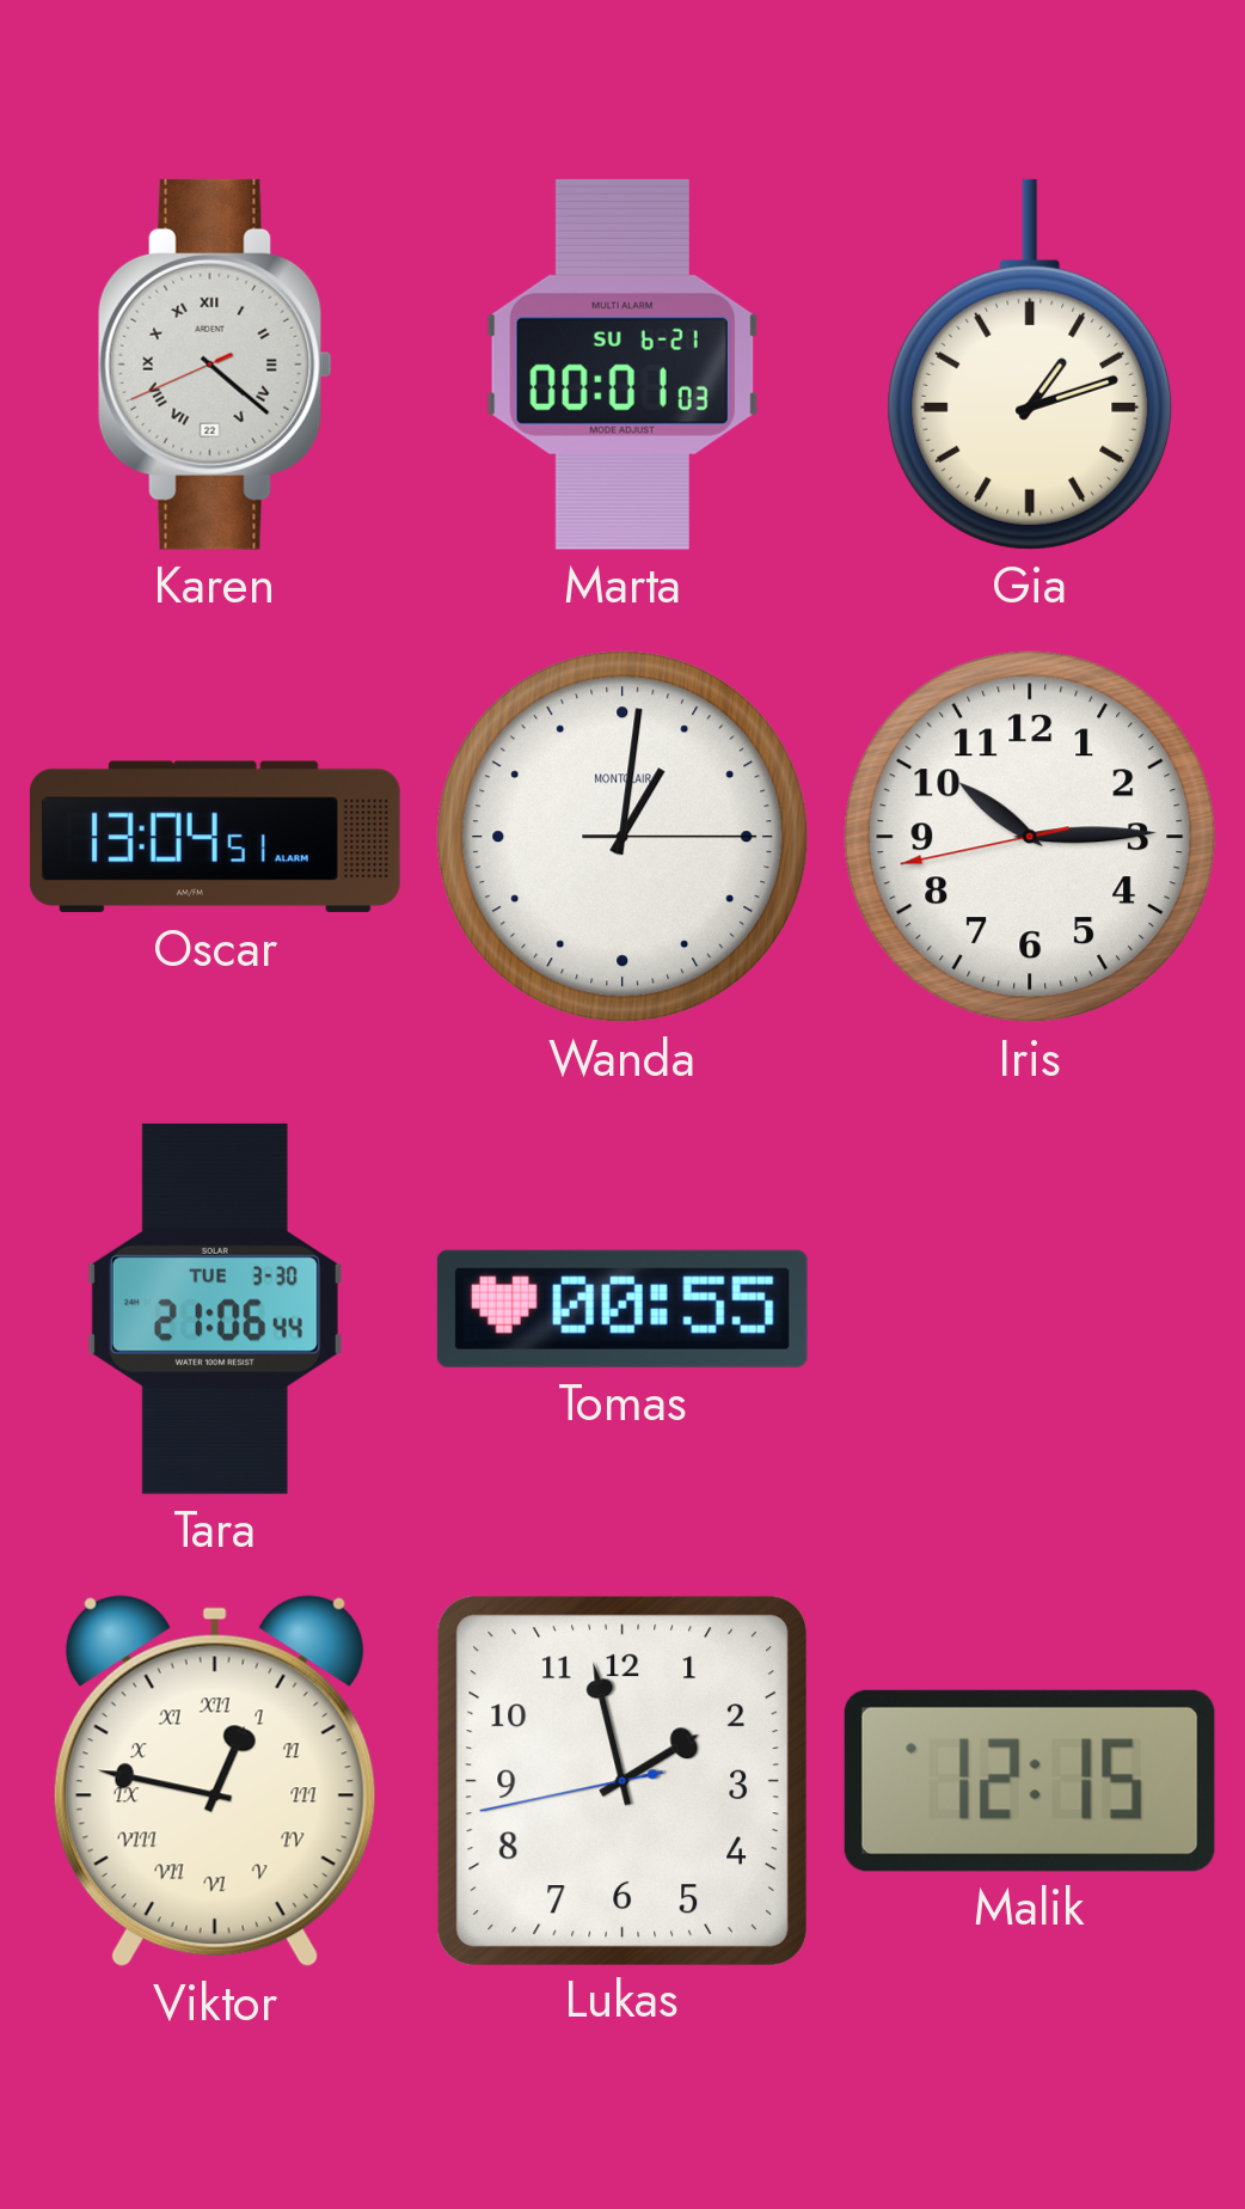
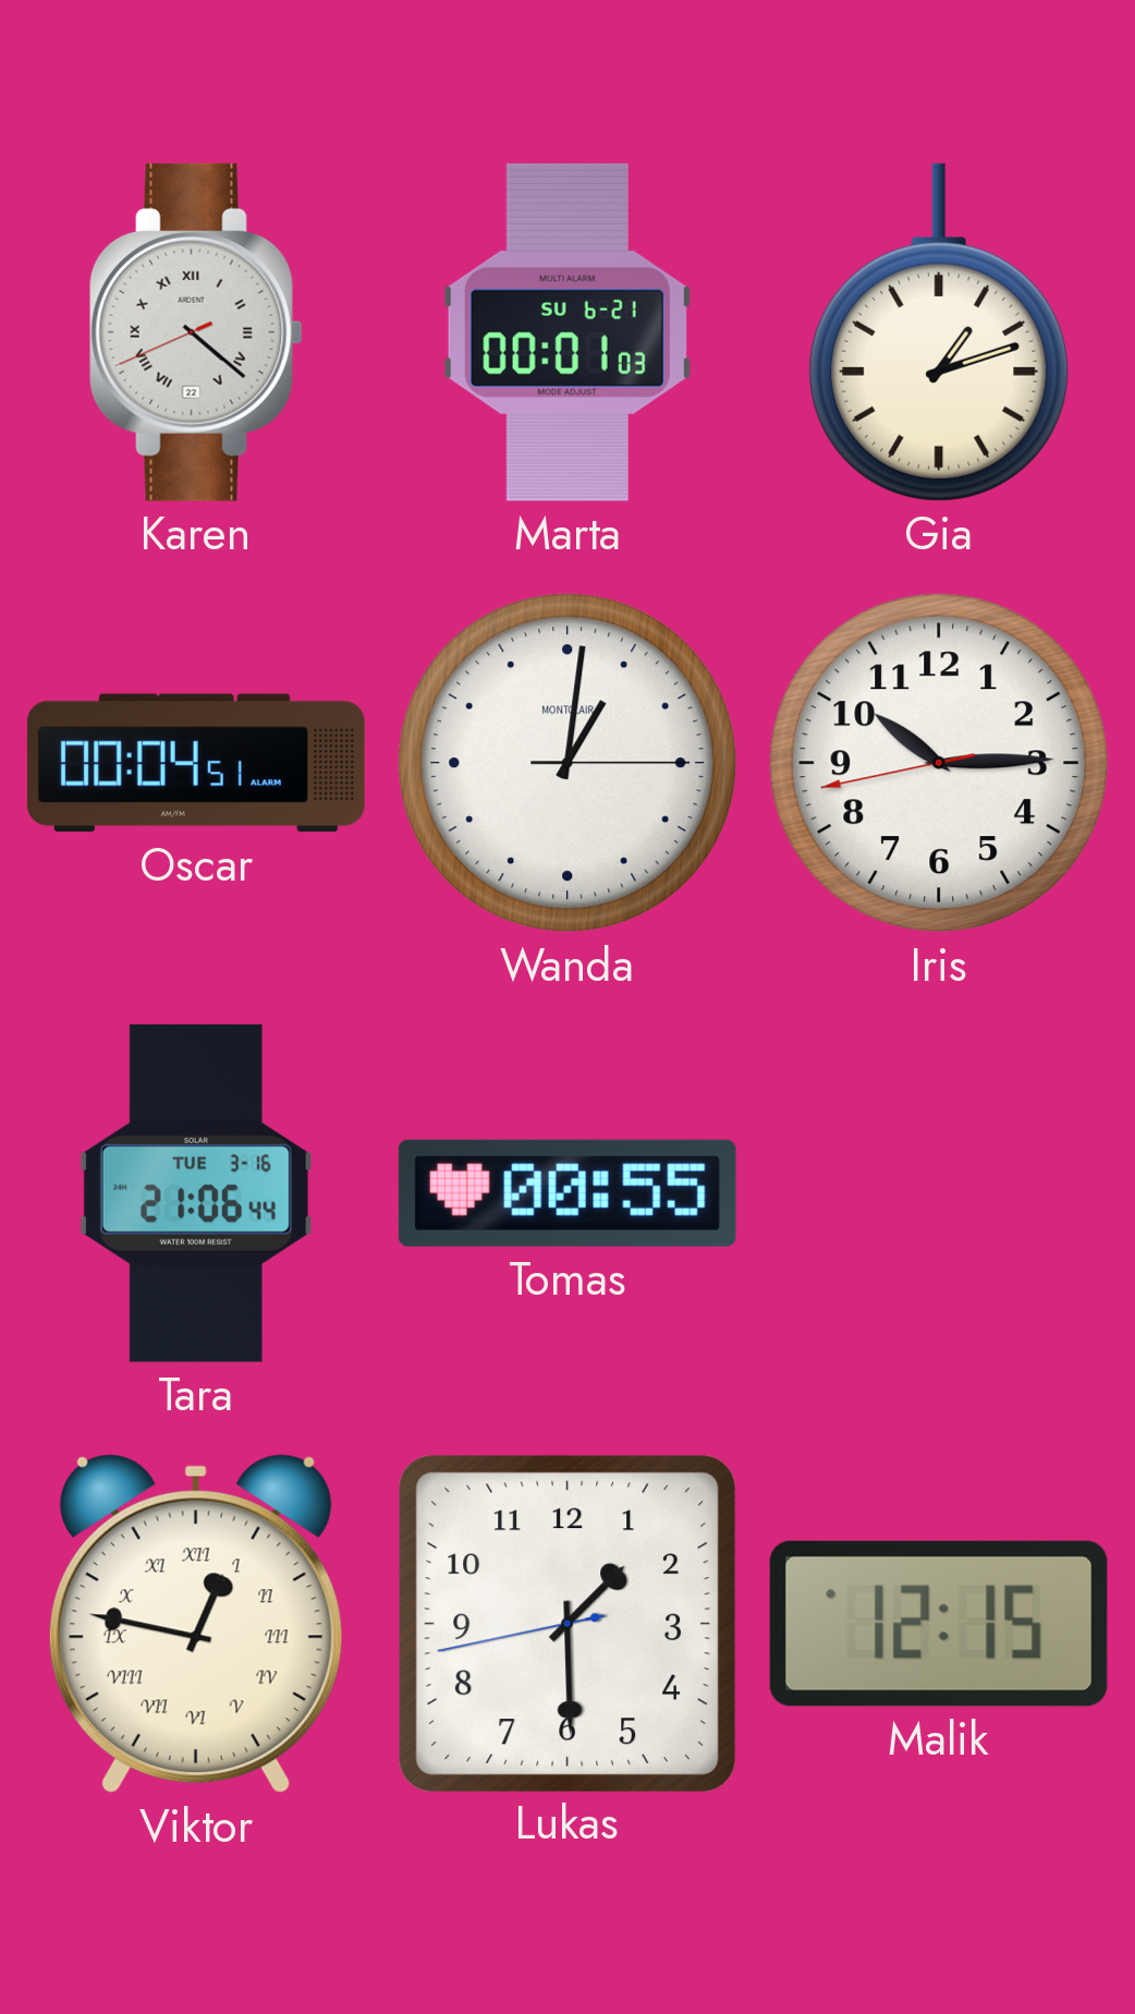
Oscar: 13:04 -> 00:04
Tara date: TUE 3-30 -> TUE 3-16
Lukas: 1:57 -> 1:29
